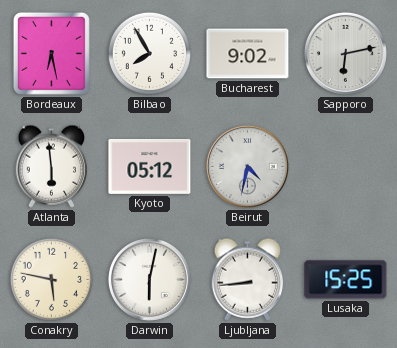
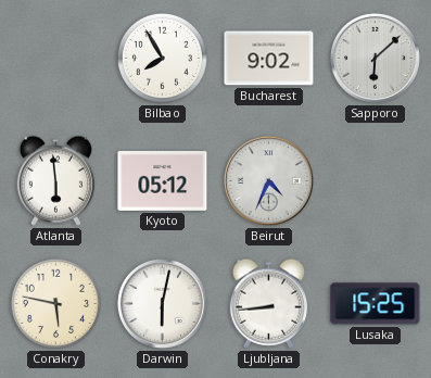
Bordeaux: 6:28 -> none
Sapporo: 6:13 -> 6:08
Beirut: 4:32 -> 4:34
